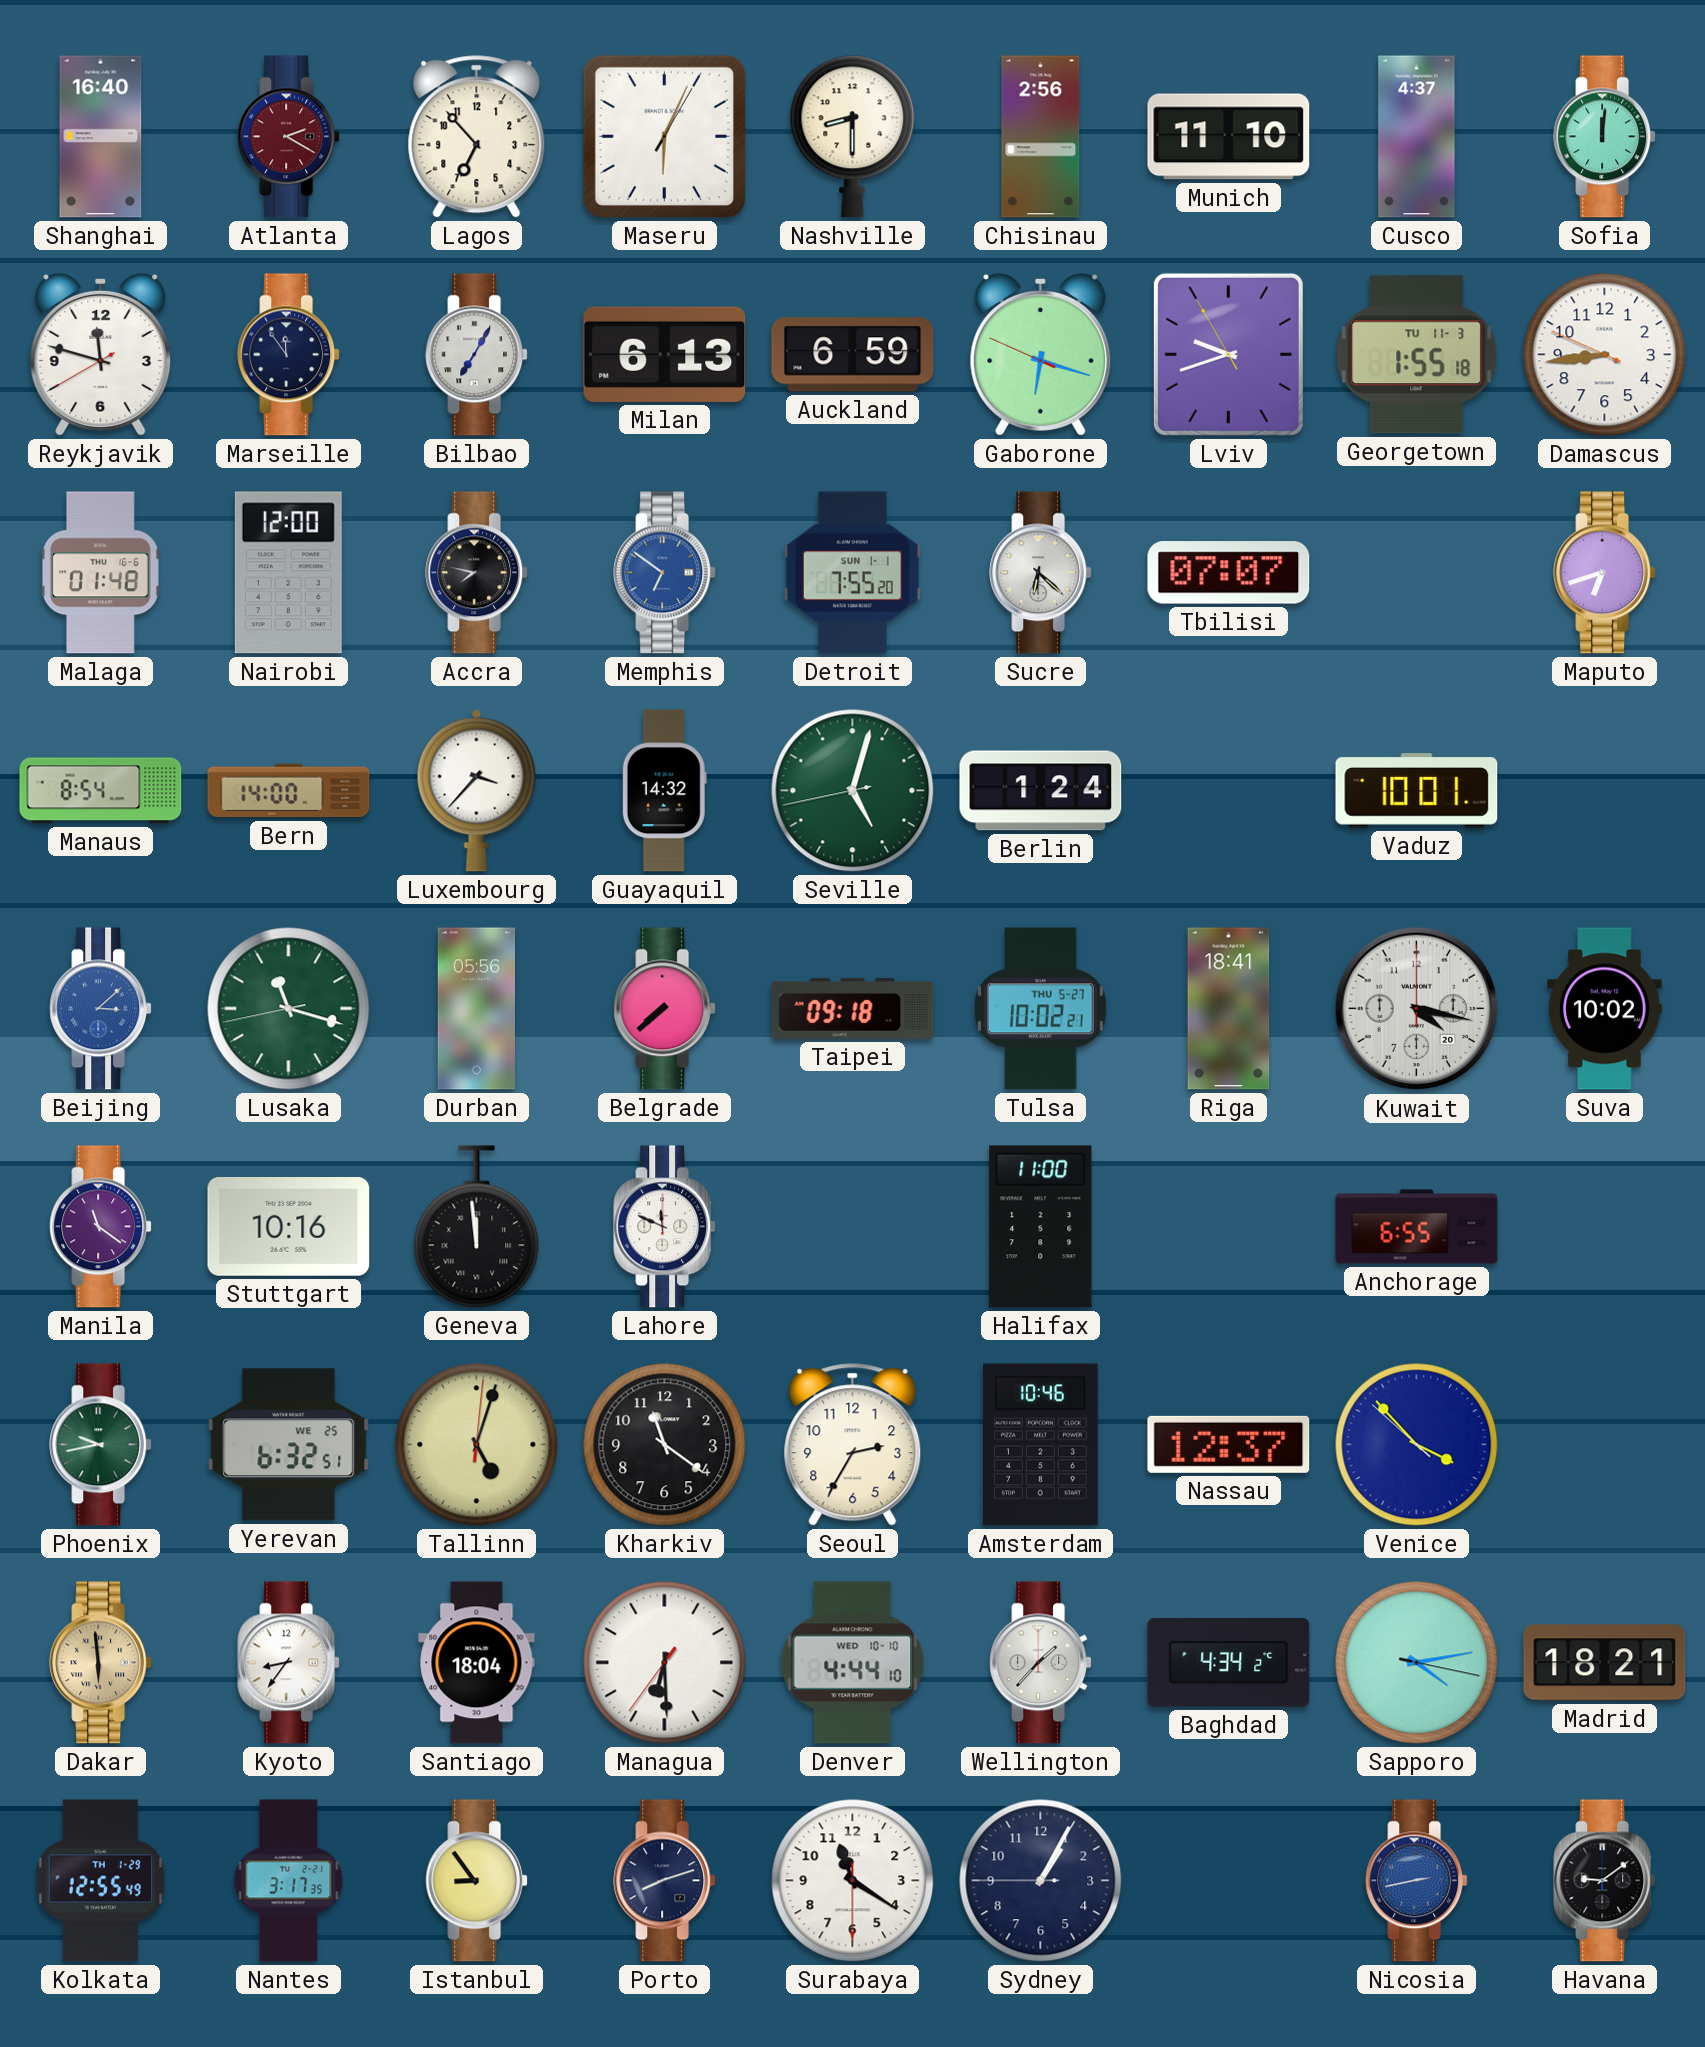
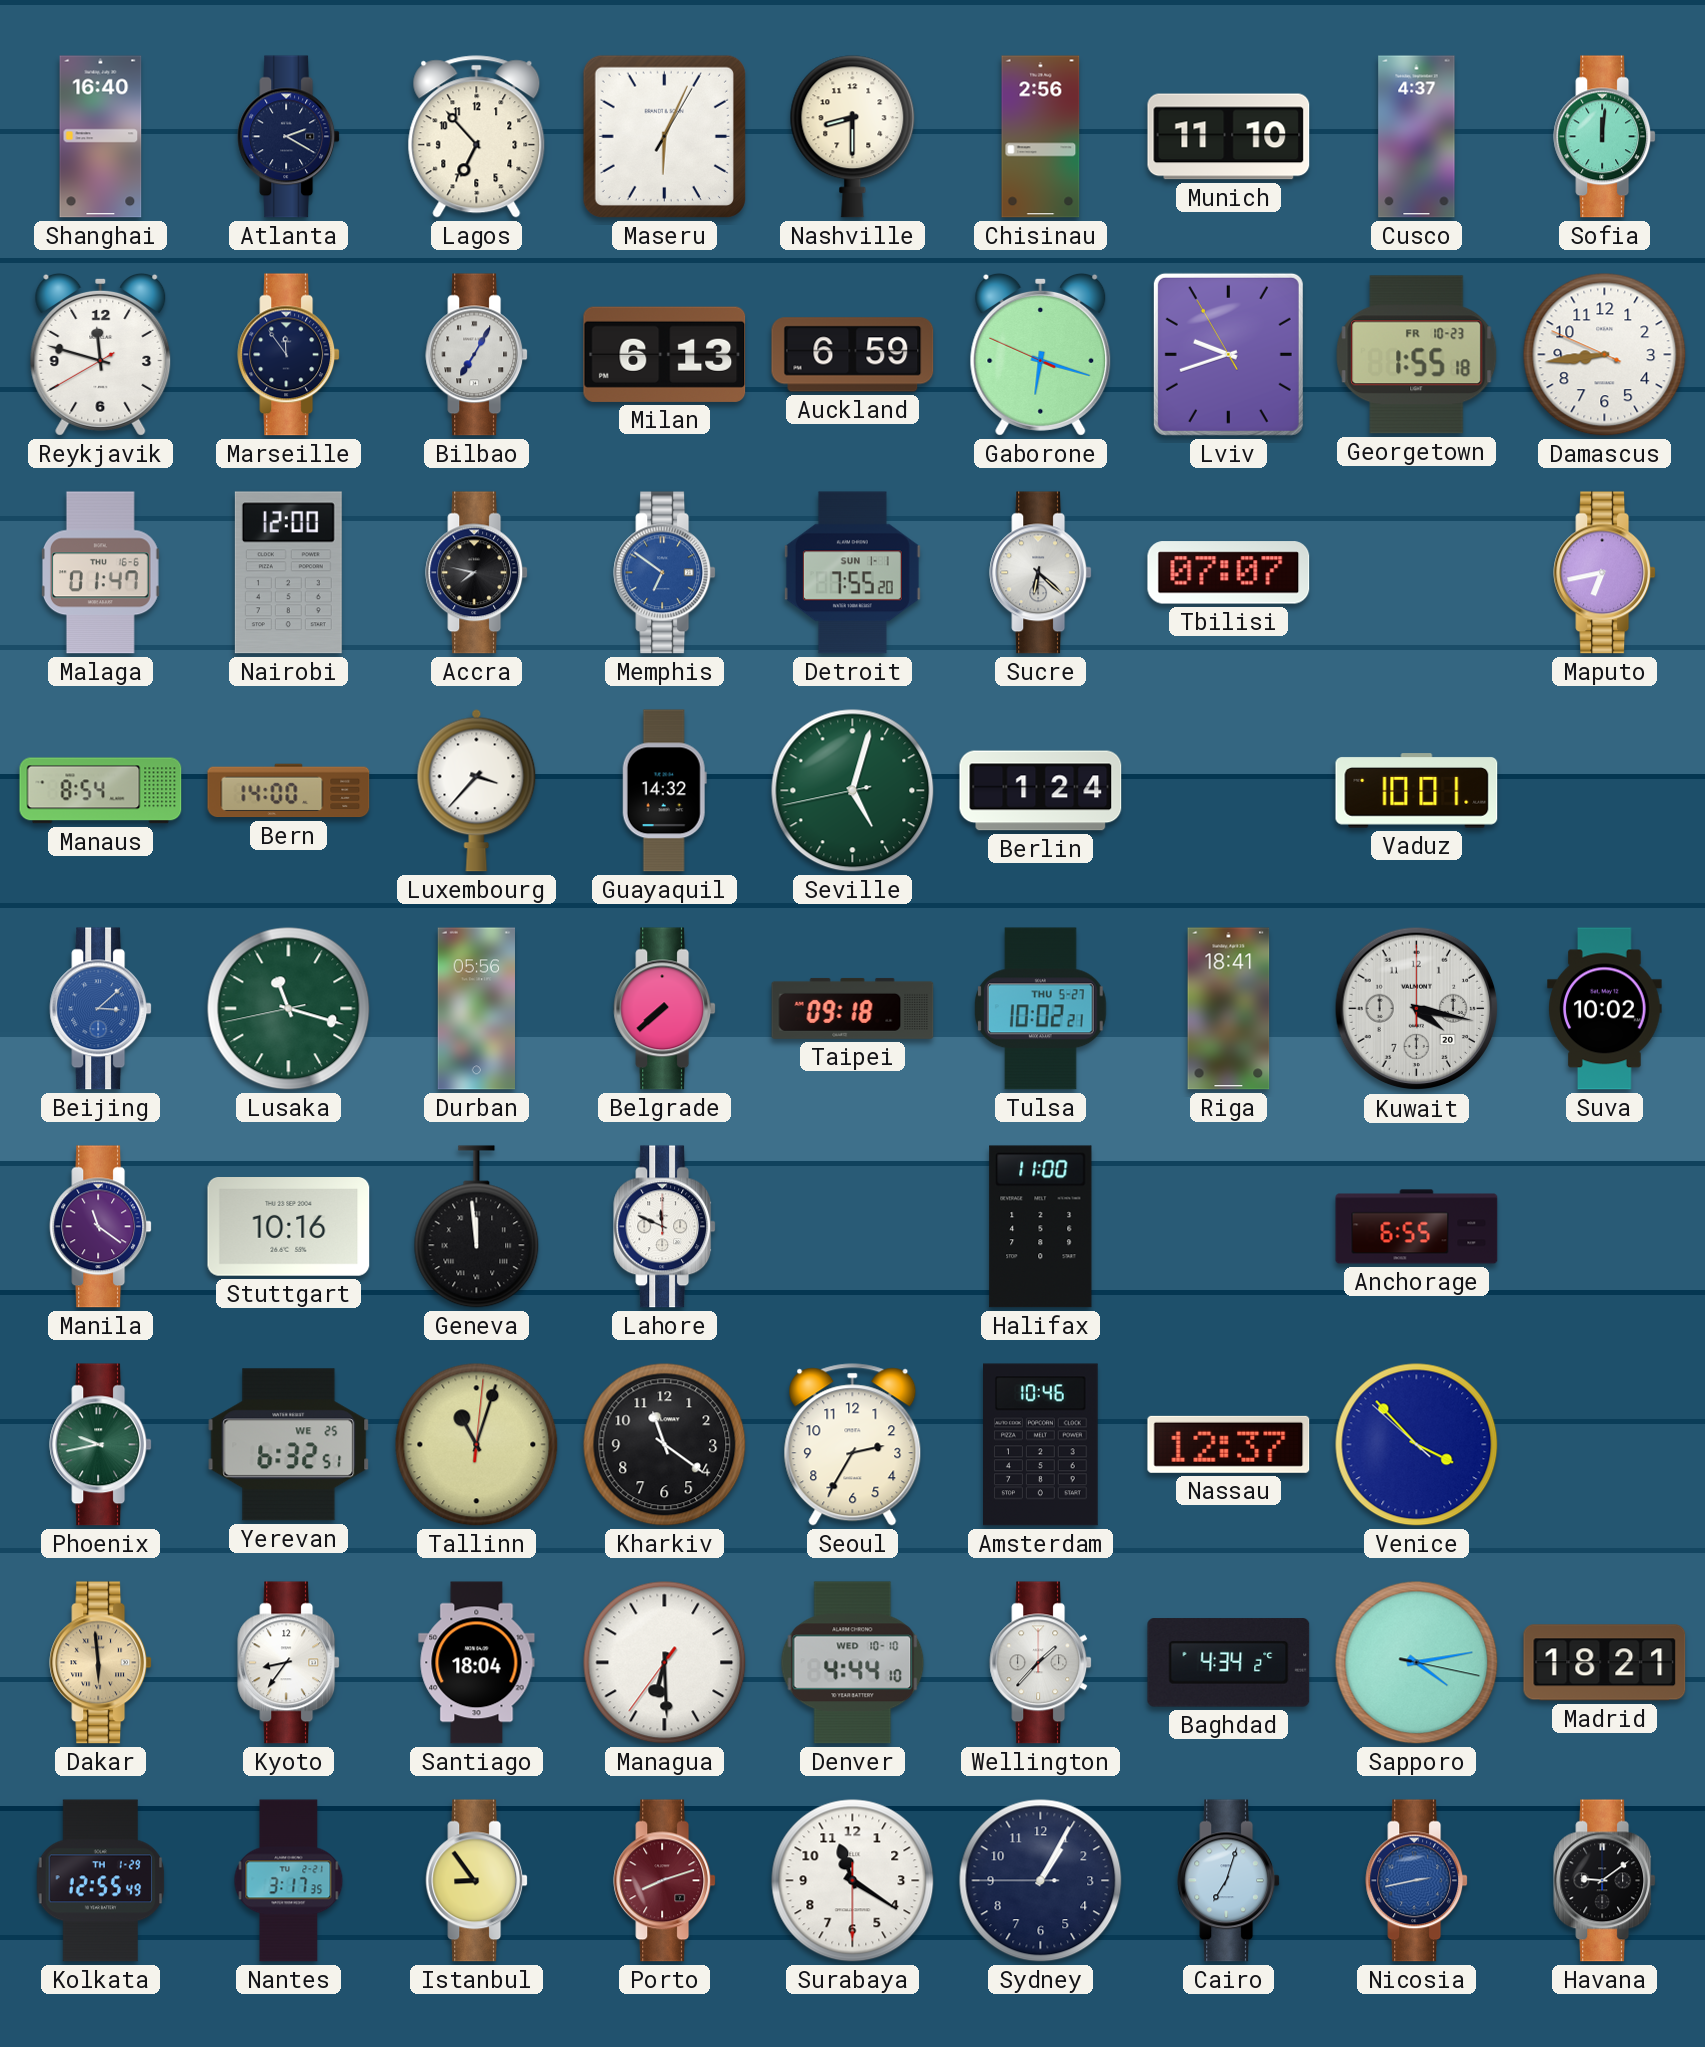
Atlanta dial: burgundy -> navy
Georgetown date: TU 11-3 -> FR 10-23
Malaga: 01:48 -> 01:47
Maputo: 6:42 -> 6:43
Tallinn: 5:03 -> 11:03
Porto dial: navy -> burgundy
Cairo: none -> 7:03
